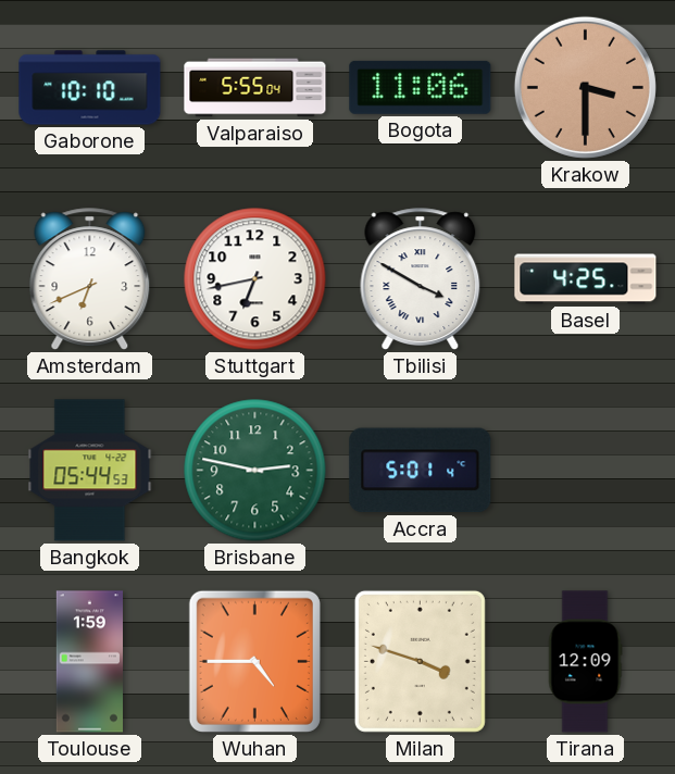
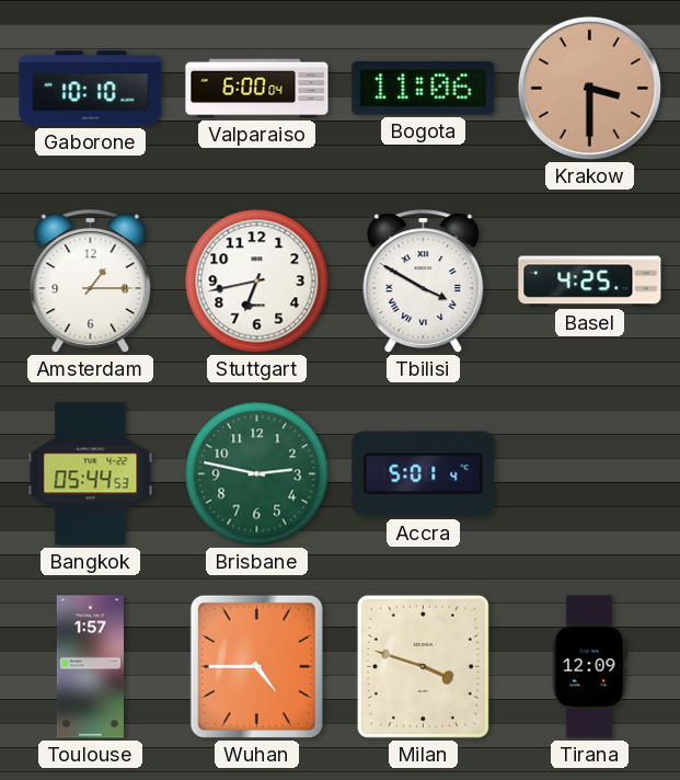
Valparaiso: 5:55 -> 6:00
Amsterdam: 6:41 -> 1:15
Toulouse: 1:59 -> 1:57
